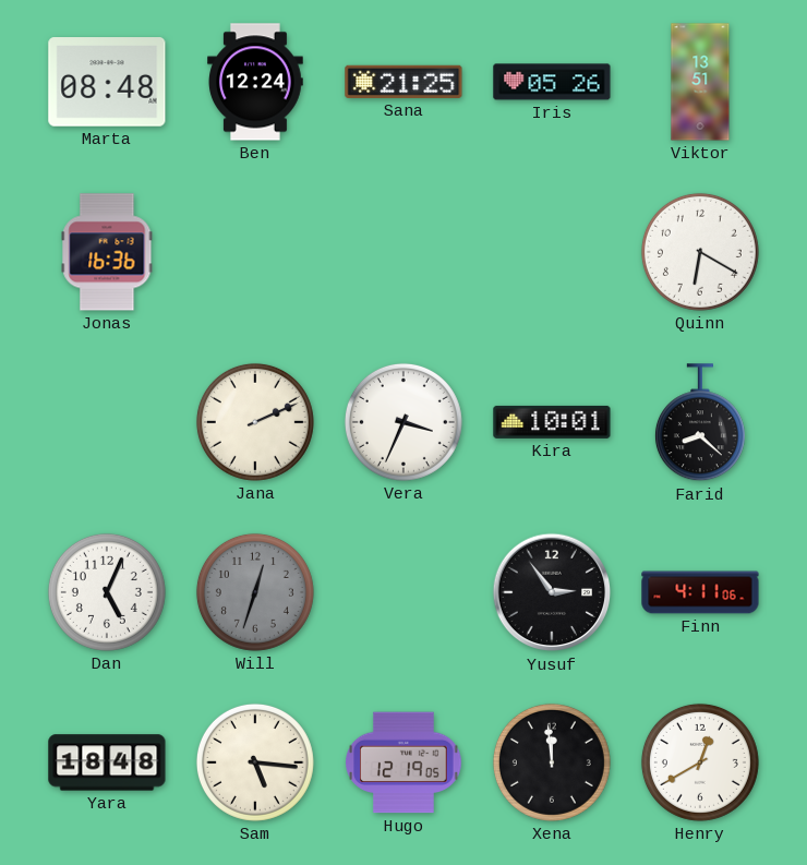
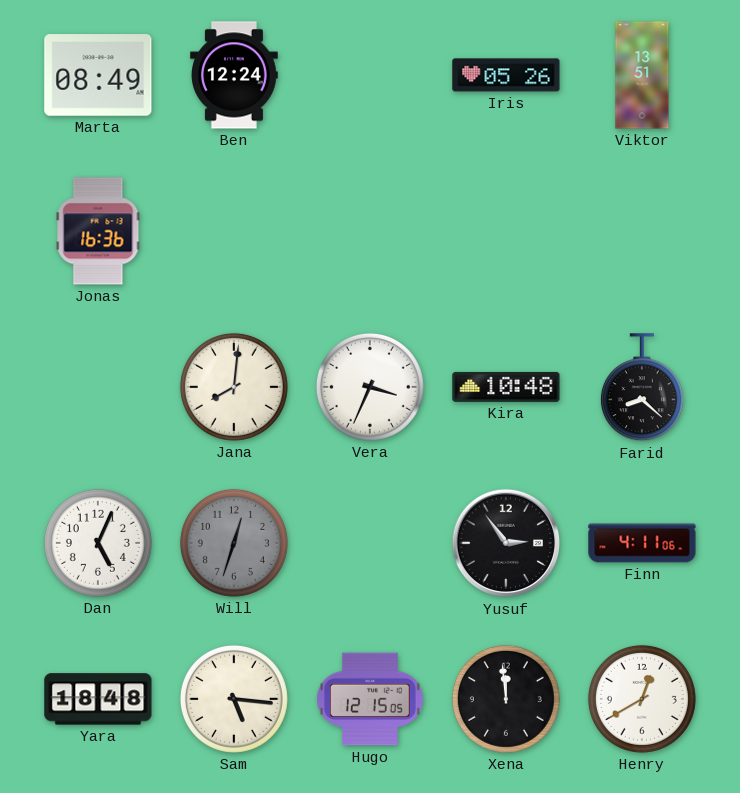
Marta: 08:48 -> 08:49
Sana: 21:25 -> none
Quinn: 6:20 -> none
Jana: 2:11 -> 8:01
Kira: 10:01 -> 10:48
Hugo: 12:19 -> 12:15
